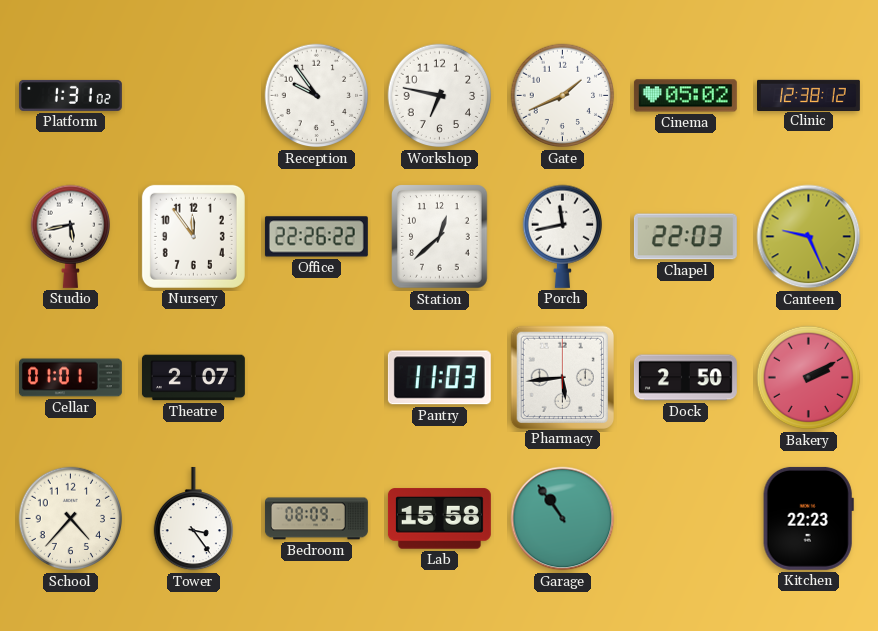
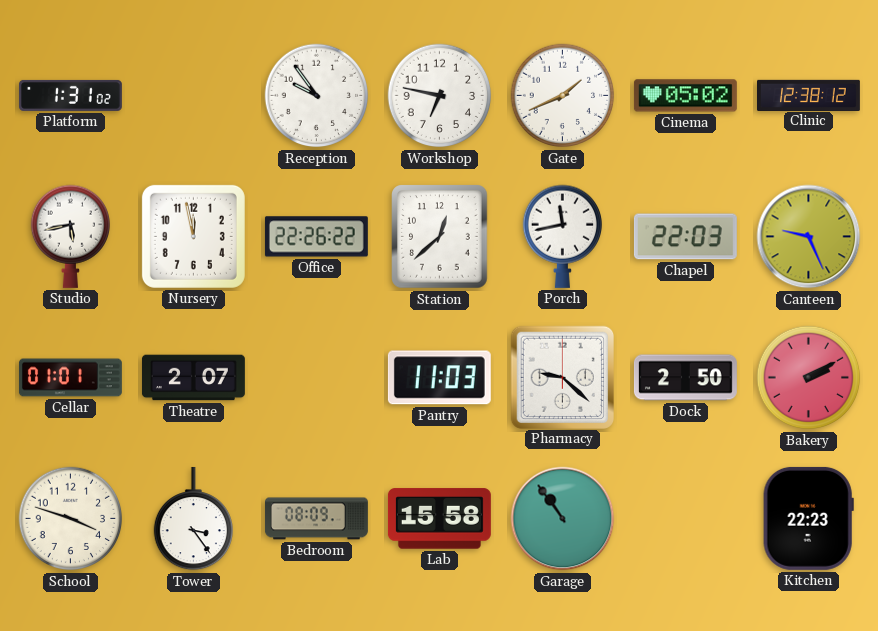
Nursery: 11:54 -> 11:58
Pharmacy: 5:44 -> 9:22
School: 4:37 -> 3:48
